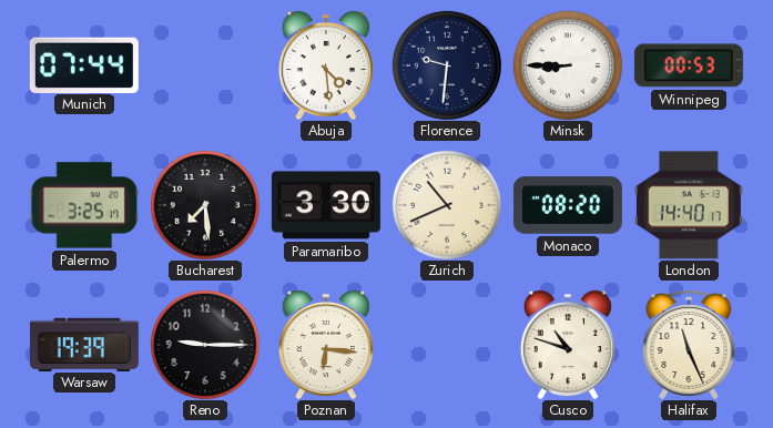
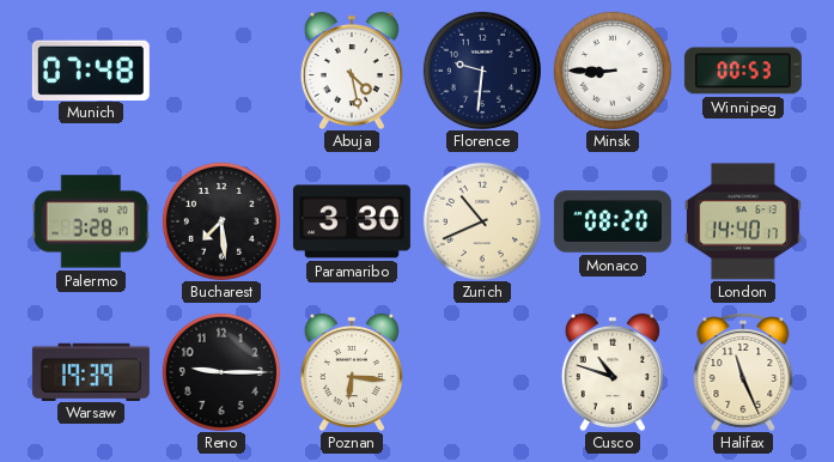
Munich: 07:44 -> 07:48
Abuja: 4:29 -> 4:28
Palermo: 3:25 -> 3:28
